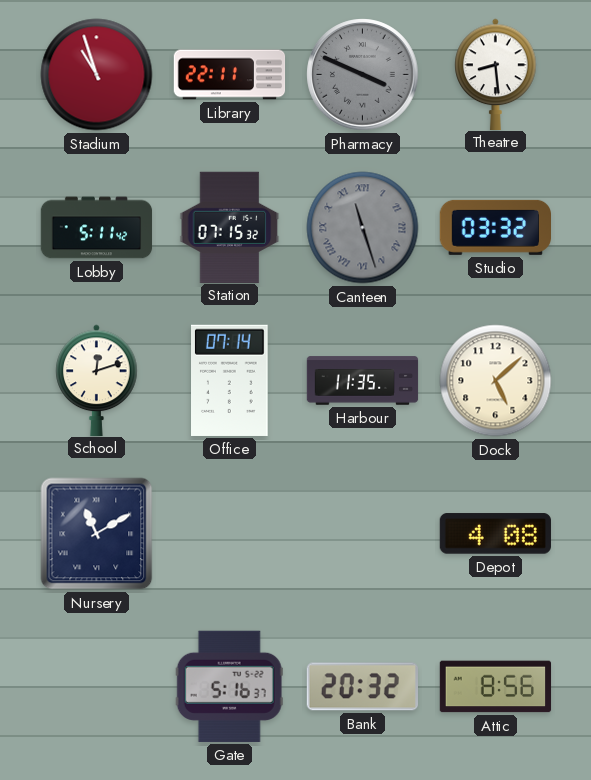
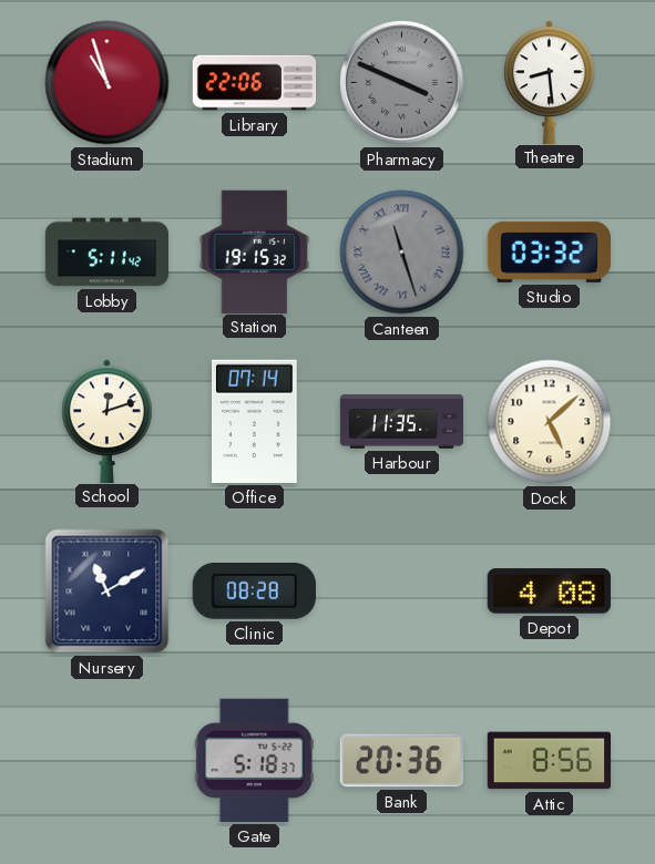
Library: 22:11 -> 22:06
Station: 07:15 -> 19:15
Clinic: none -> 08:28
Gate: 5:16 -> 5:18
Bank: 20:32 -> 20:36
